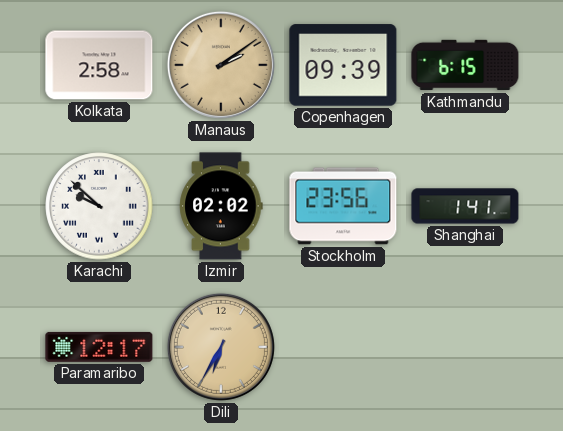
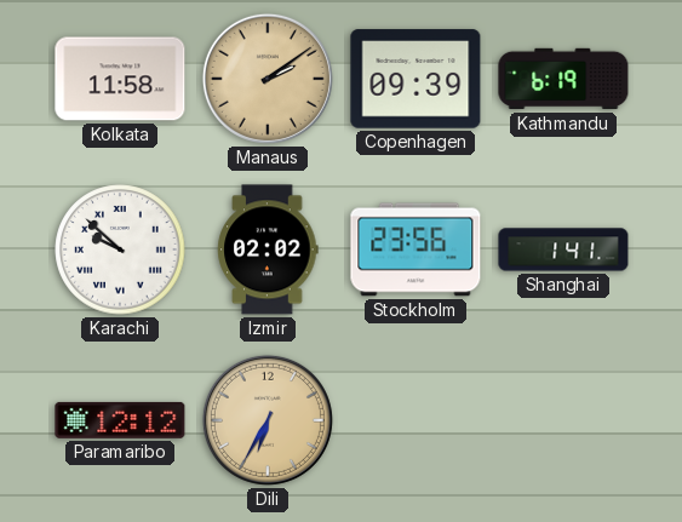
Kolkata: 2:58 -> 11:58
Kathmandu: 6:15 -> 6:19
Paramaribo: 12:17 -> 12:12
